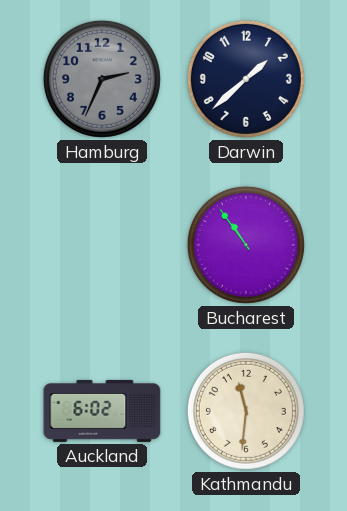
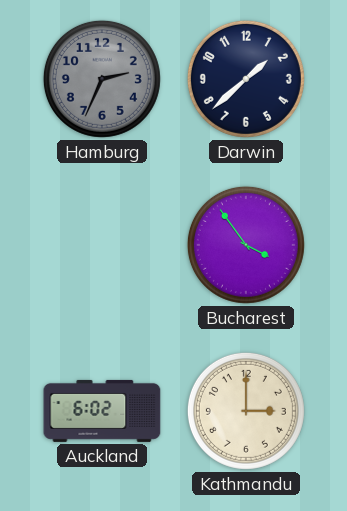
Bucharest: 10:54 -> 3:54
Kathmandu: 11:31 -> 3:00
